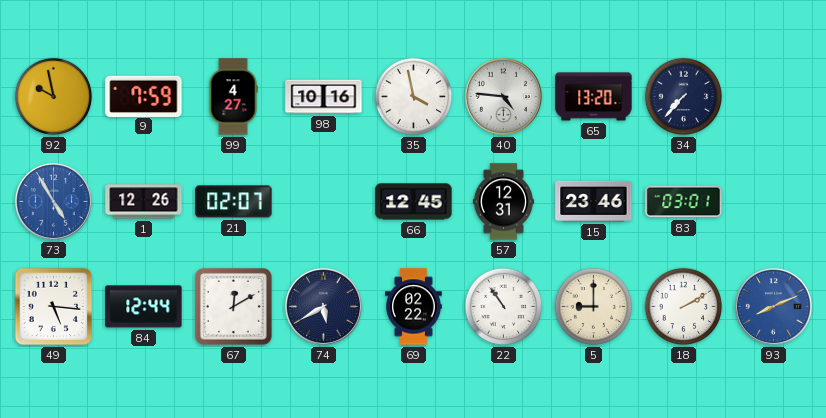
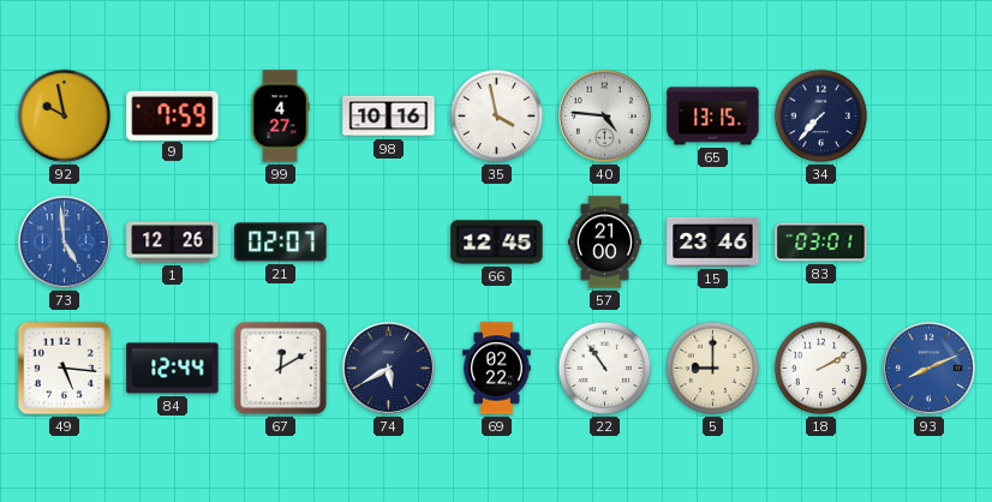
65: 13:20 -> 13:15
73: 4:55 -> 4:59
57: 12:31 -> 21:00
